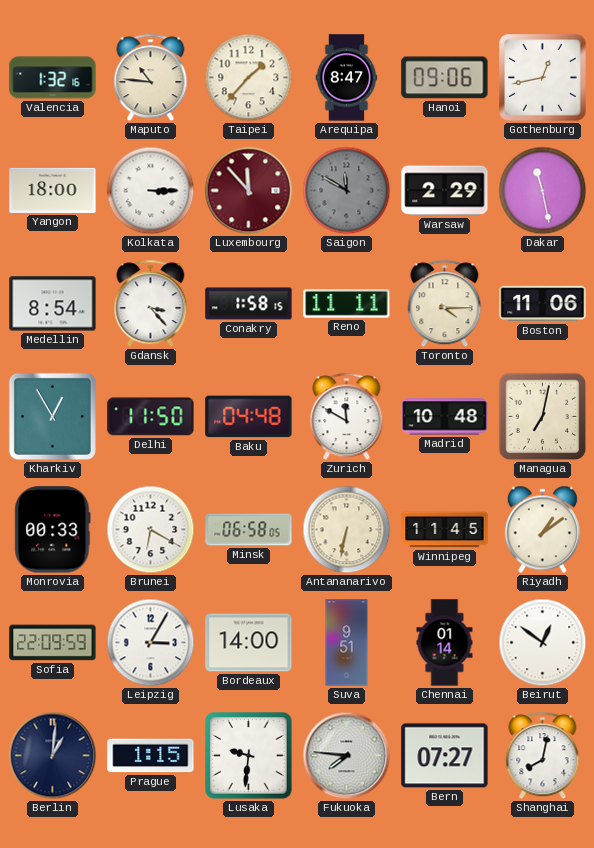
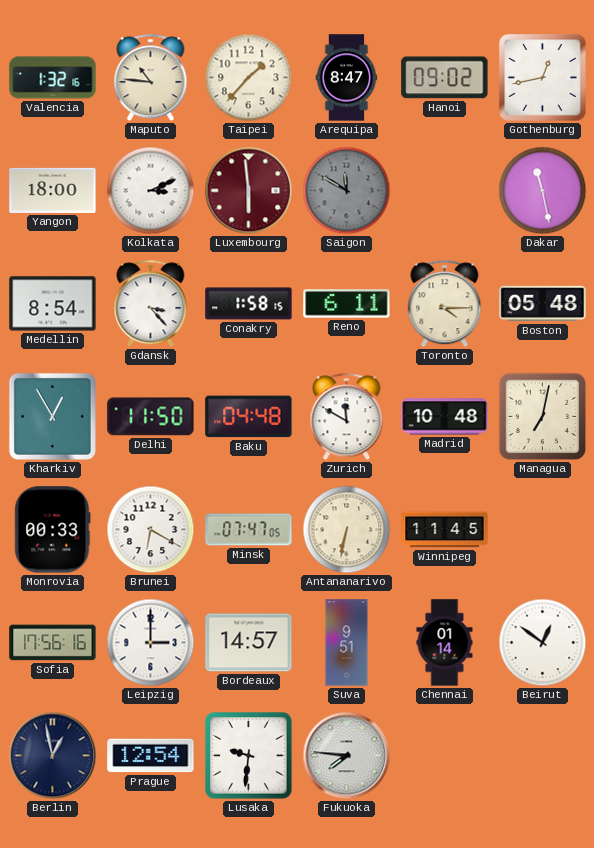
Hanoi: 09:06 -> 09:02
Kolkata: 3:15 -> 3:11
Luxembourg: 11:53 -> 5:59
Warsaw: 2:29 -> none
Reno: 11:11 -> 6:11
Boston: 11:06 -> 05:48
Minsk: 06:58 -> 07:47
Riyadh: 1:09 -> none
Sofia: 22:09 -> 17:56
Leipzig: 3:05 -> 3:00
Bordeaux: 14:00 -> 14:57
Berlin: 1:01 -> 12:58
Prague: 1:15 -> 12:54
Bern: 07:27 -> none
Shanghai: 8:02 -> none
